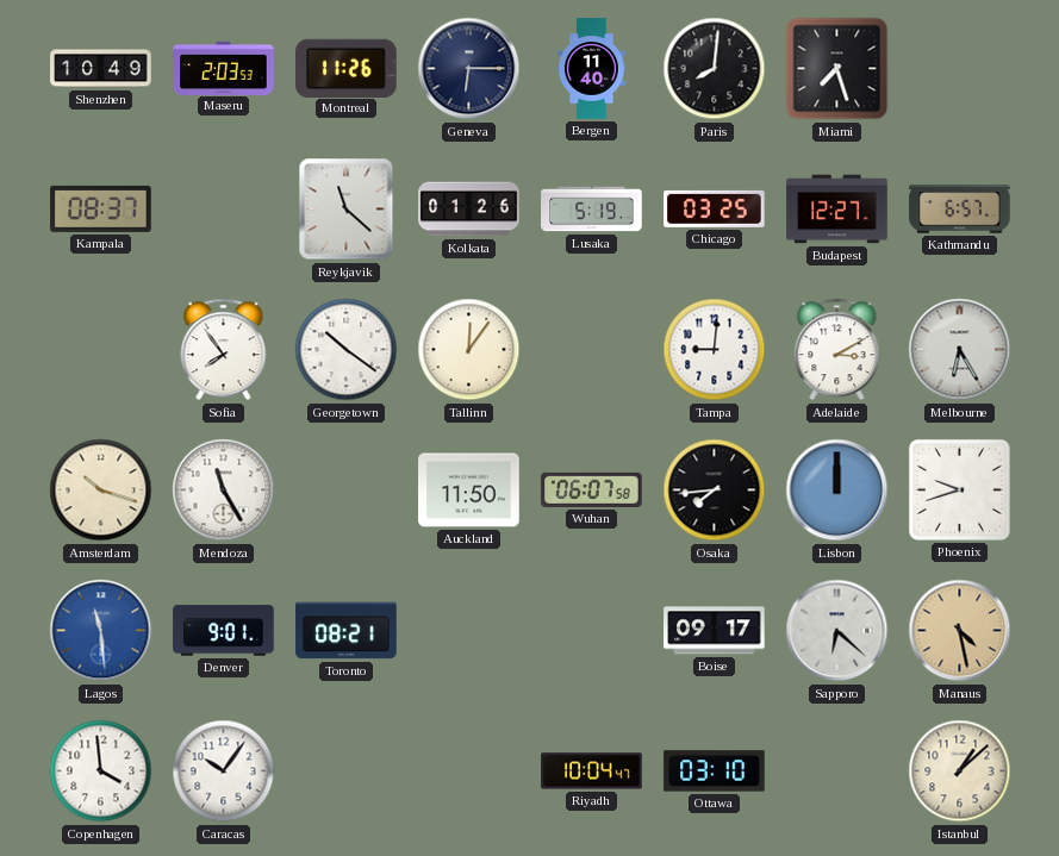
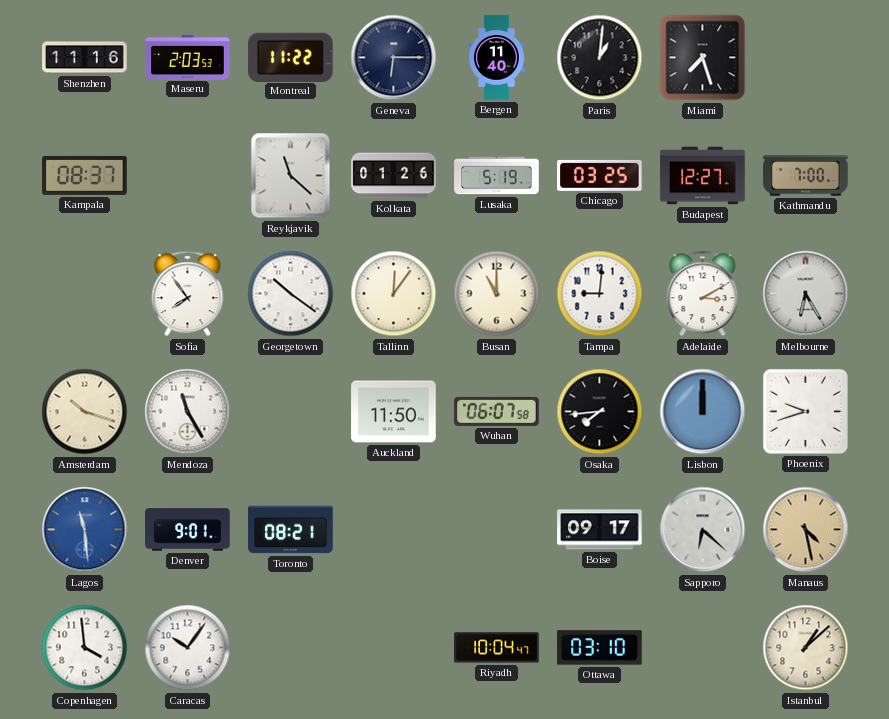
Shenzhen: 10:49 -> 11:16
Montreal: 11:26 -> 11:22
Paris: 8:01 -> 1:01
Kathmandu: 6:57 -> 7:00
Busan: none -> 11:00
